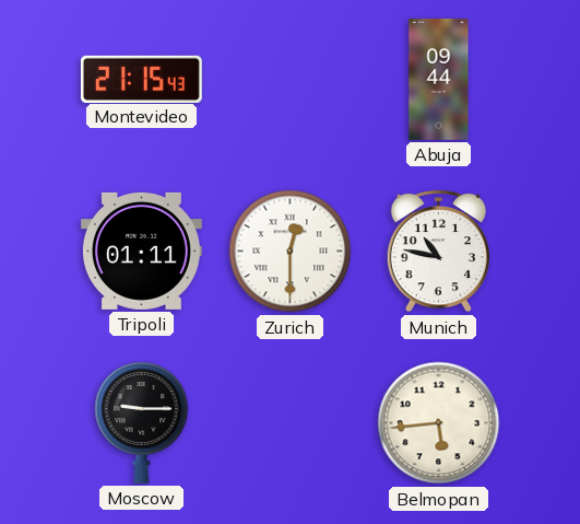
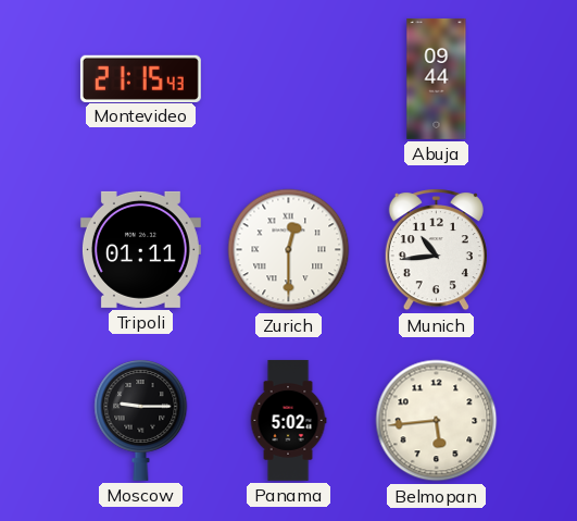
Munich: 10:47 -> 10:44
Panama: none -> 5:02
